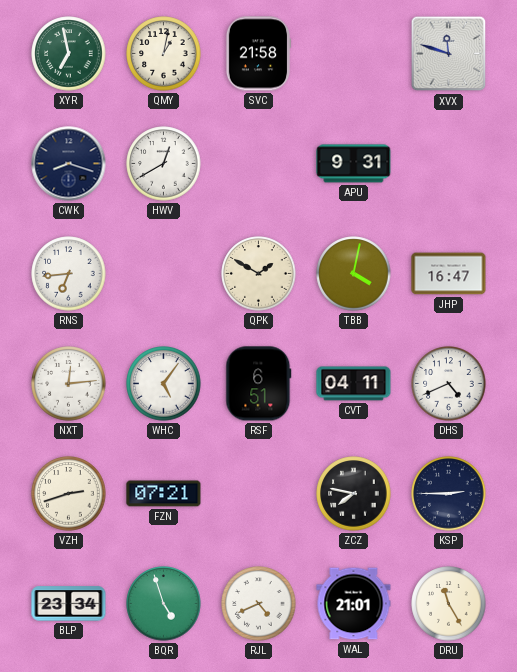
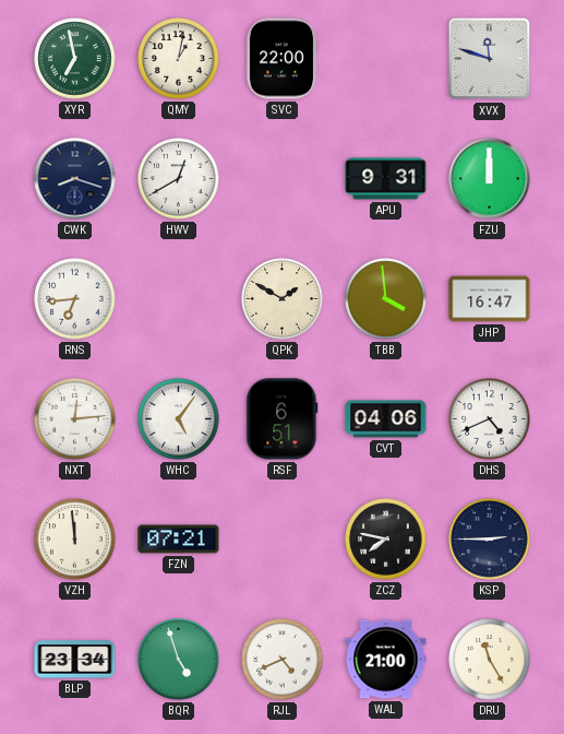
SVC: 21:58 -> 22:00
FZU: none -> 12:00
TBB: 4:02 -> 3:59
CVT: 04:11 -> 04:06
VZH: 2:42 -> 11:59
WAL: 21:01 -> 21:00
